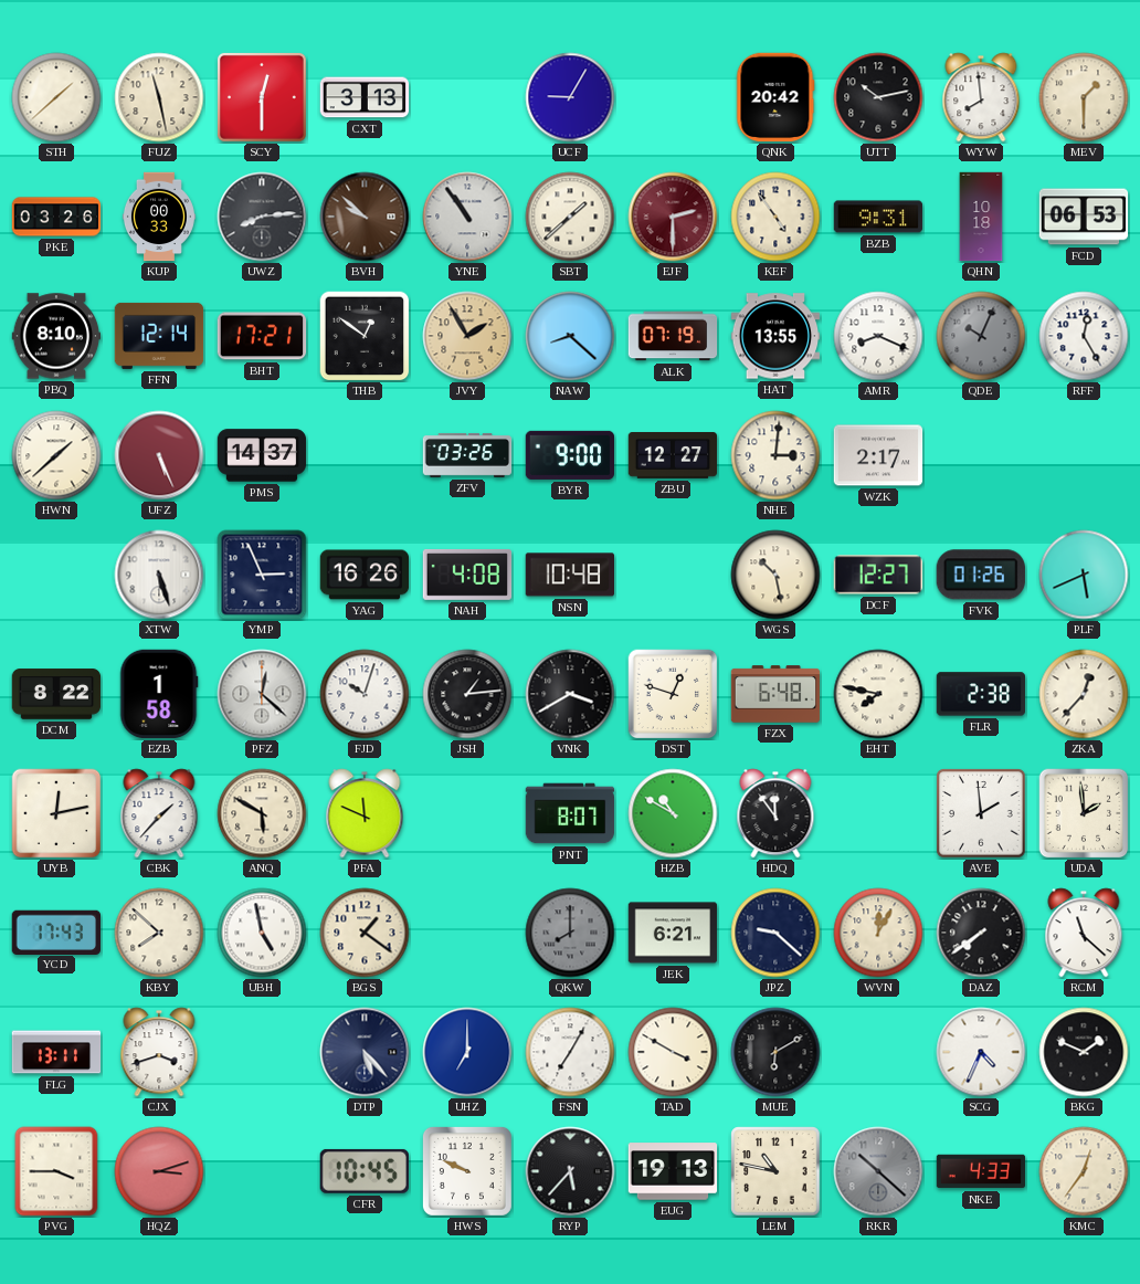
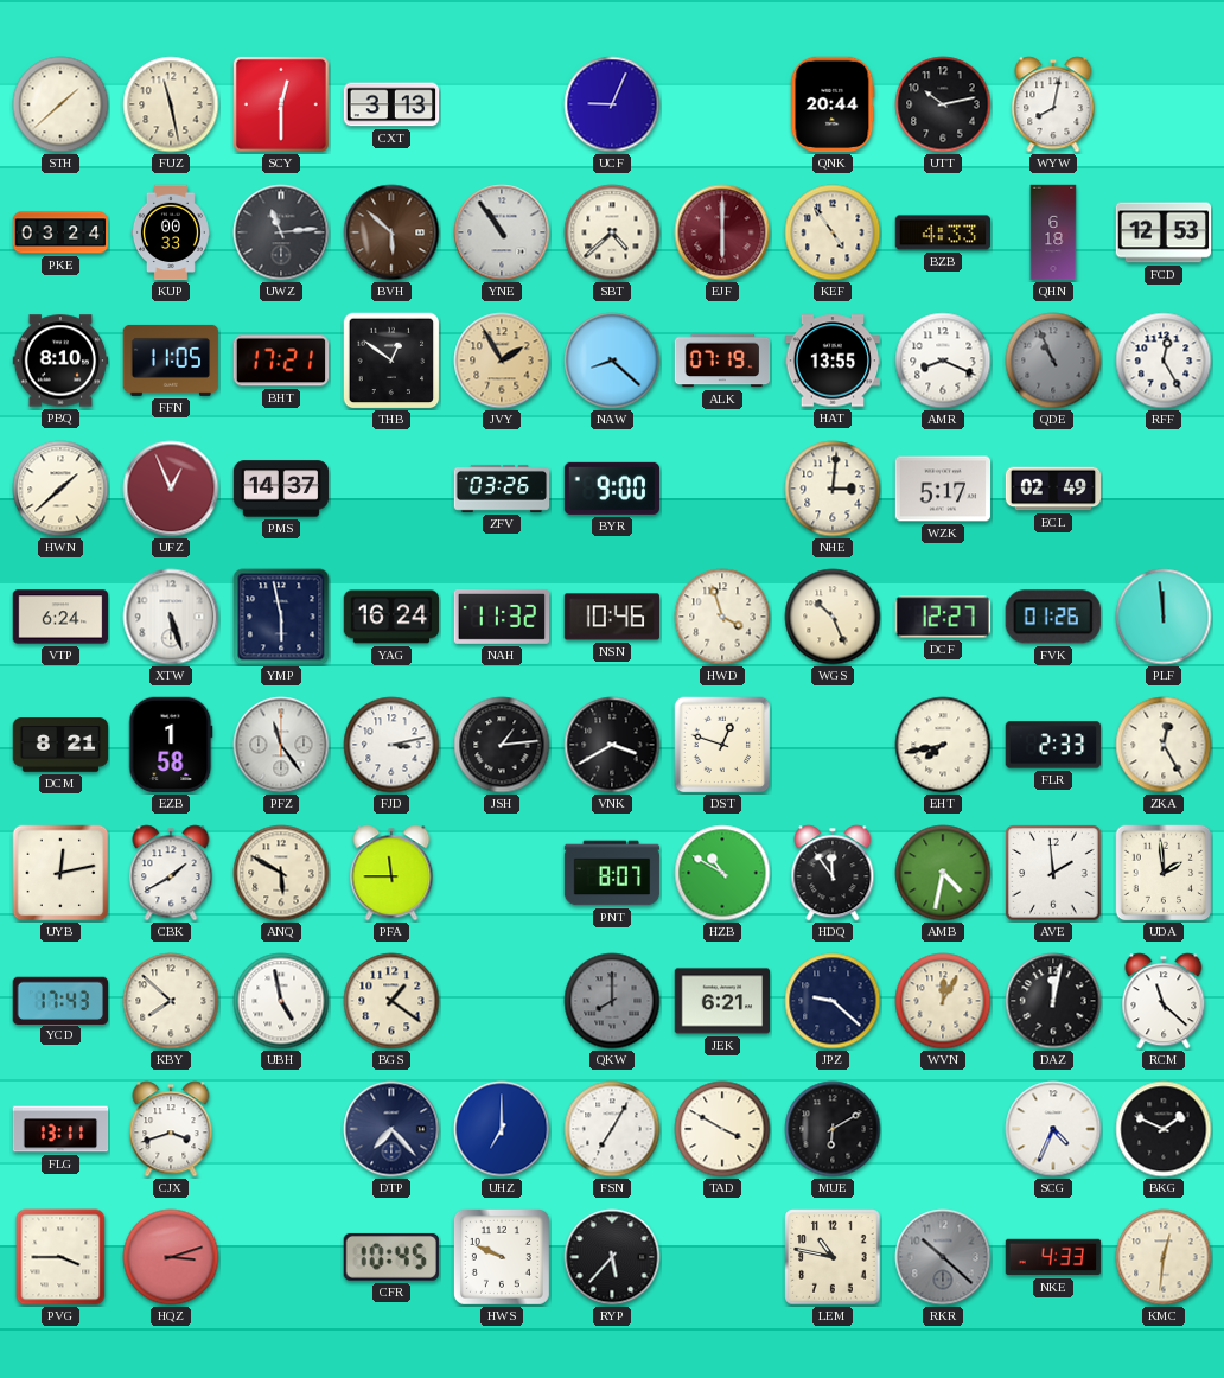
UCF: 9:05 -> 9:04
QNK: 20:42 -> 20:44
WYW: 7:59 -> 8:02
MEV: 1:30 -> none
PKE: 03:26 -> 03:24
UWZ: 8:14 -> 11:14
BVH: 9:52 -> 5:52
SBT: 1:38 -> 4:38
EJF: 2:30 -> 6:00
BZB: 9:31 -> 4:33
QHN: 10:18 -> 6:18
FCD: 06:53 -> 12:53
FFN: 12:14 -> 11:05
QDE: 10:04 -> 10:56
UFZ: 5:26 -> 12:56
ZBU: 12:27 -> none
WZK: 2:17 -> 5:17
ECL: none -> 02:49
VTP: none -> 6:24
YMP: 2:56 -> 5:58
YAG: 16:26 -> 16:24
NAH: 4:08 -> 11:32
NSN: 10:48 -> 10:46
HWD: none -> 3:57
WGS: 10:28 -> 10:26
PLF: 5:41 -> 11:59
DCM: 8:22 -> 8:21
PFZ: 12:22 -> 11:24
FJD: 10:03 -> 3:13
FZX: 6:48 -> none
EHT: 7:47 -> 7:43
FLR: 2:38 -> 2:33
ZKA: 12:37 -> 12:25
CBK: 1:37 -> 1:40
PFA: 11:49 -> 11:45
AMB: none -> 4:32
DAZ: 7:39 -> 12:02
DTP: 5:23 -> 7:23
EUG: 19:13 -> none
KMC: 12:36 -> 12:31
